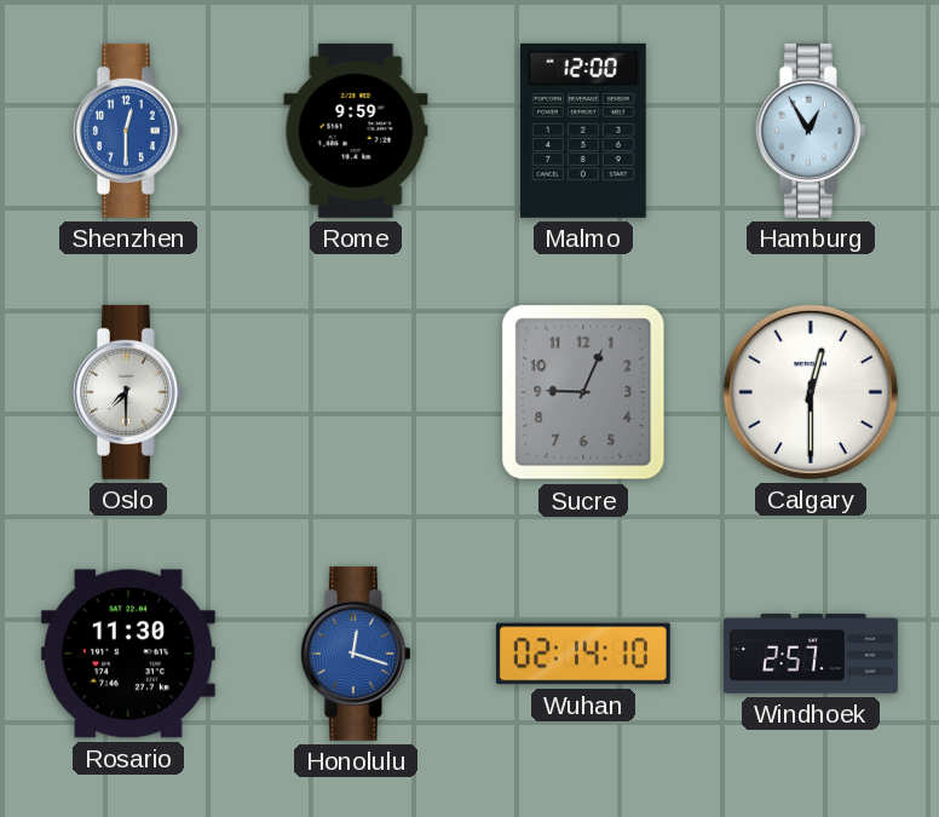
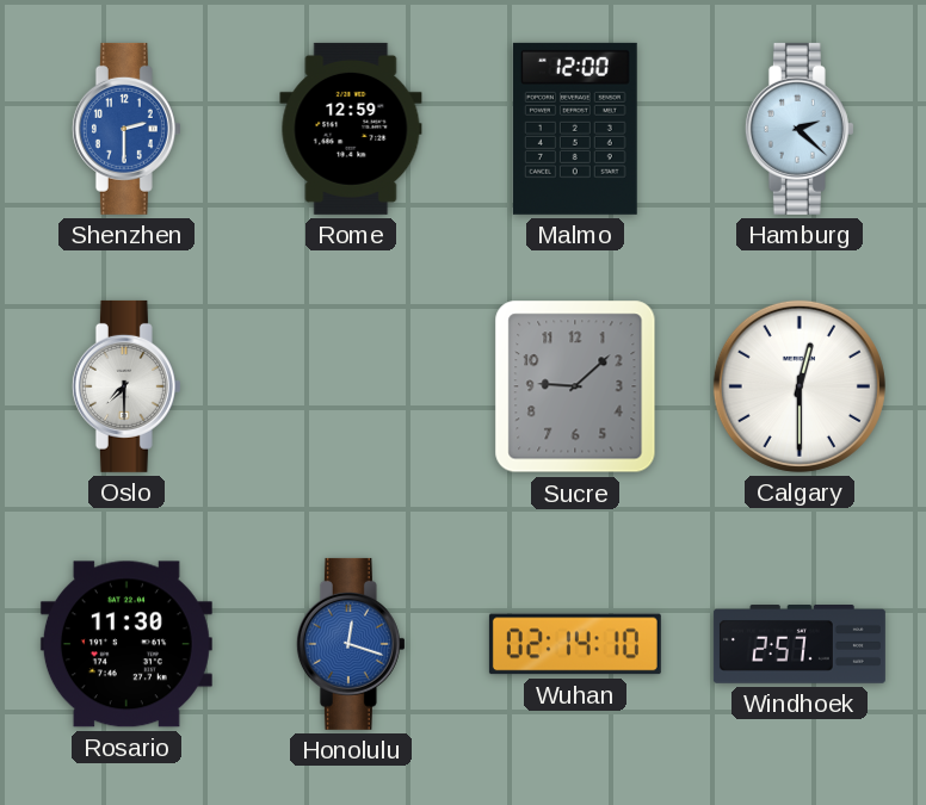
Shenzhen: 12:30 -> 2:30
Rome: 9:59 -> 12:59
Hamburg: 12:55 -> 2:22
Sucre: 9:04 -> 9:08
